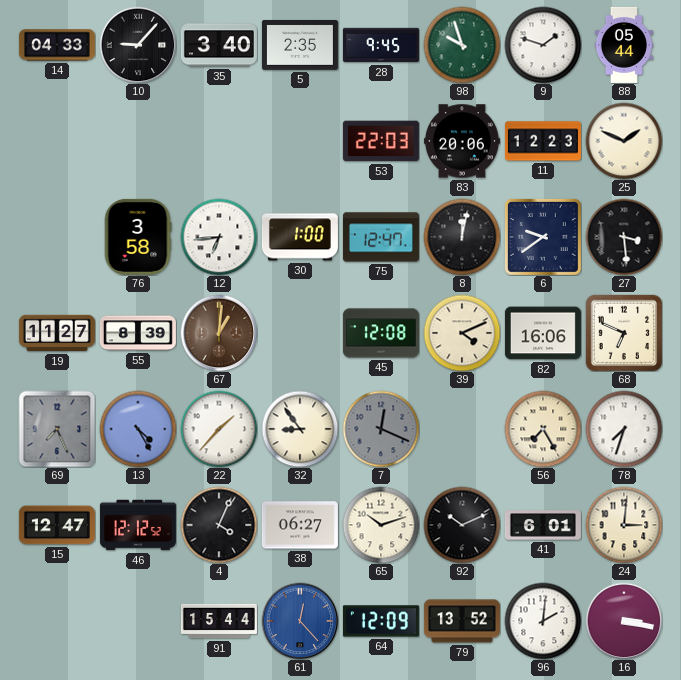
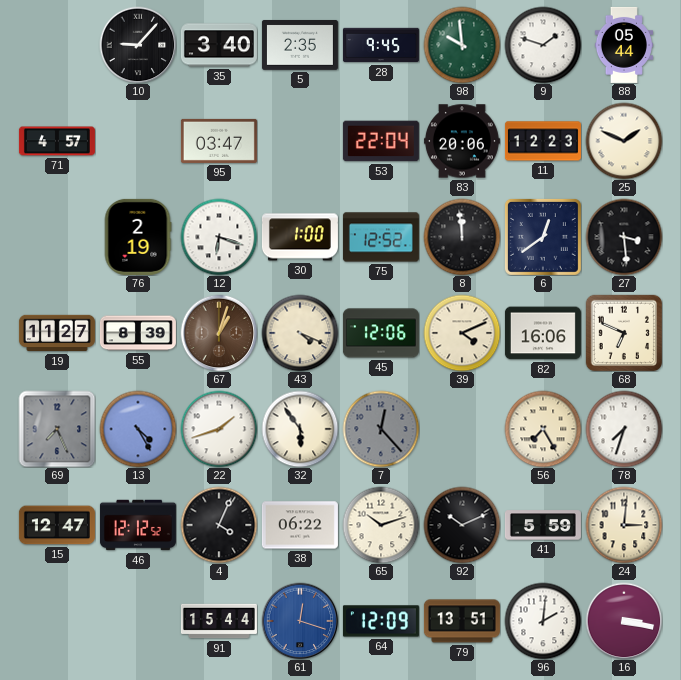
14: 04:33 -> none
98: 9:57 -> 9:59
71: none -> 4:57
95: none -> 03:47
53: 22:03 -> 22:04
76: 3:58 -> 2:19
12: 6:44 -> 6:18
75: 12:47 -> 12:52
8: 12:02 -> 11:59
6: 9:39 -> 12:39
67: 1:01 -> 1:03
43: none -> 4:19
45: 12:08 -> 12:06
22: 1:37 -> 1:42
32: 8:54 -> 5:54
7: 12:19 -> 12:23
38: 06:27 -> 06:22
41: 6:01 -> 5:59
61: 12:23 -> 12:18
79: 13:52 -> 13:51
